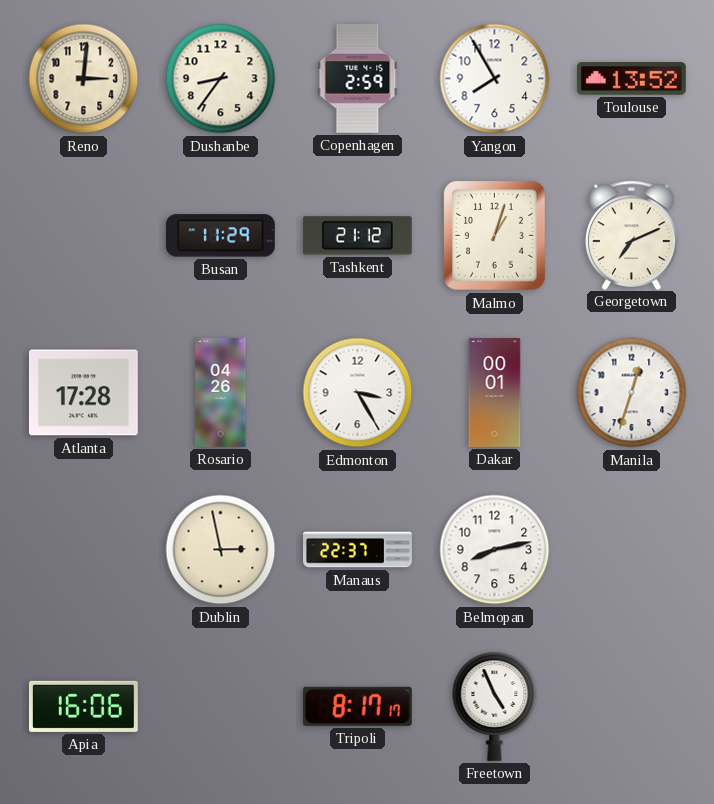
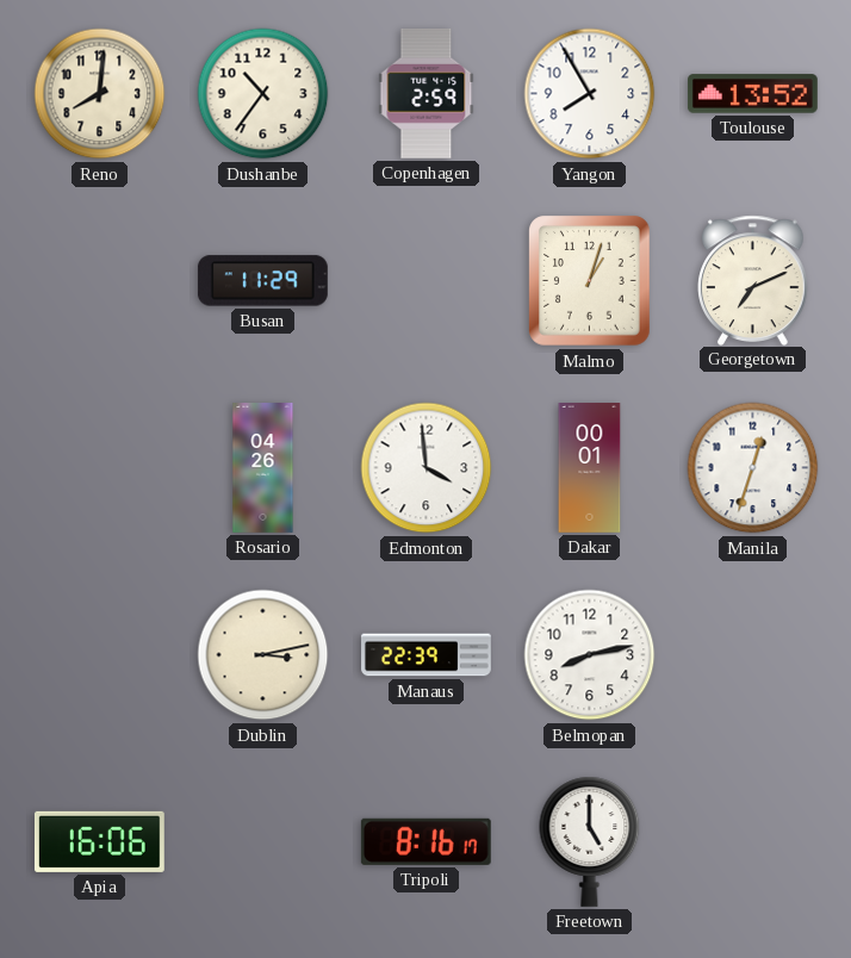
Reno: 3:01 -> 8:01
Dushanbe: 8:36 -> 10:36
Tashkent: 21:12 -> none
Atlanta: 17:28 -> none
Edmonton: 3:25 -> 3:59
Dublin: 2:58 -> 3:13
Manaus: 22:37 -> 22:39
Tripoli: 8:17 -> 8:16
Freetown: 4:56 -> 5:00
